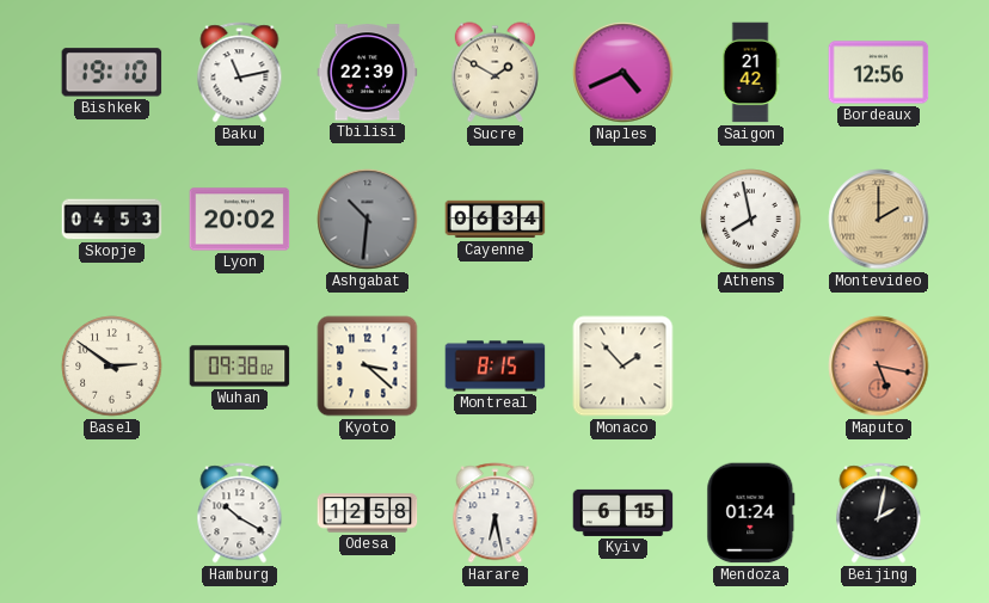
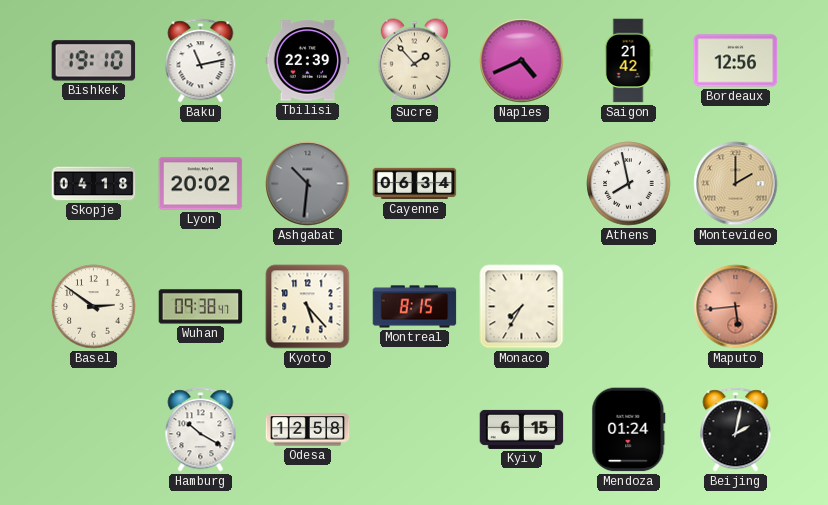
Sucre: 1:50 -> 1:53
Skopje: 04:53 -> 04:18
Wuhan: 09:38:02 -> 09:38:47
Kyoto: 3:22 -> 5:23
Monaco: 1:53 -> 7:35
Maputo: 5:17 -> 5:44
Harare: 6:28 -> none
